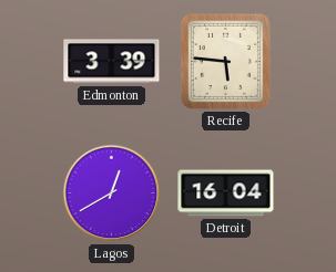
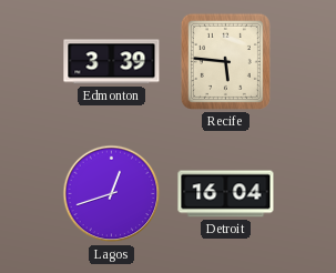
Lagos: 12:40 -> 12:42
